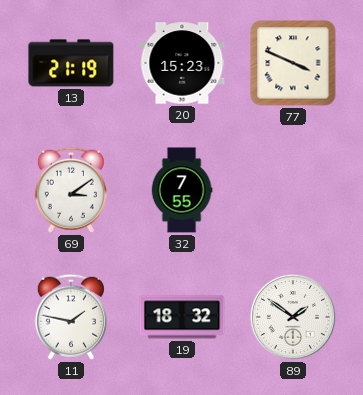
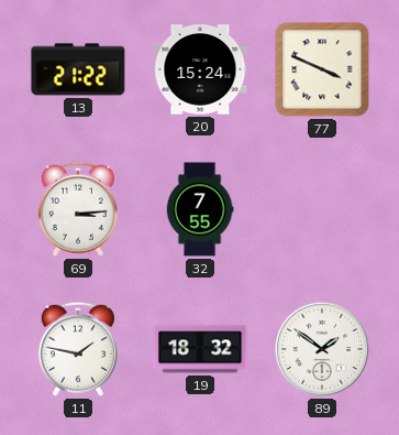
13: 21:19 -> 21:22
20: 15:23 -> 15:24
69: 3:09 -> 3:14
